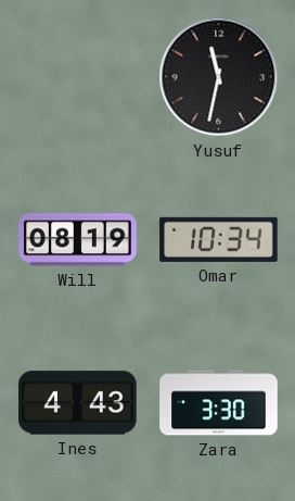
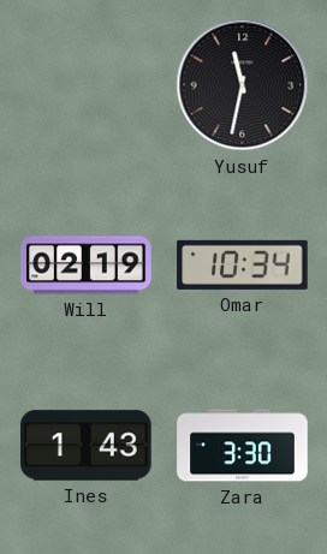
Will: 08:19 -> 02:19
Ines: 4:43 -> 1:43
